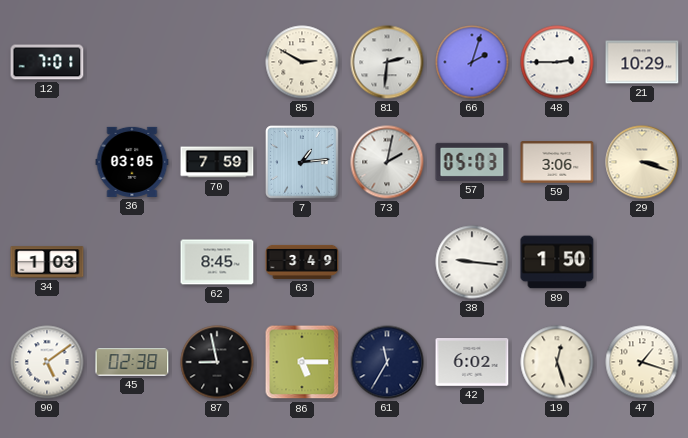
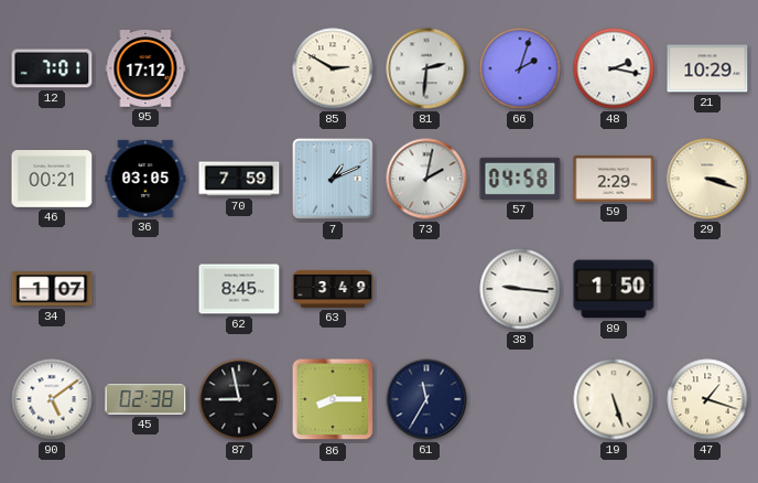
95: none -> 17:12
48: 2:45 -> 2:17
46: none -> 00:21
7: 1:14 -> 1:11
57: 05:03 -> 04:58
59: 3:06 -> 2:29
34: 1:03 -> 1:07
86: 5:15 -> 8:15
42: 6:02 -> none
19: 12:27 -> 5:27
